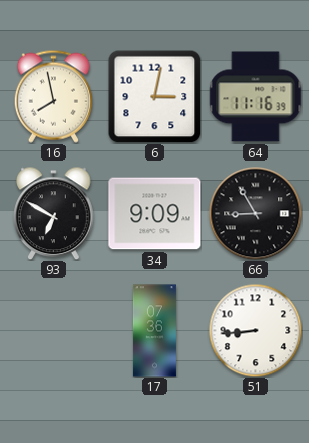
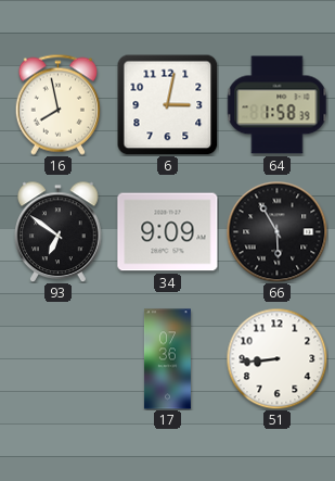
64: 11:16 -> 1:58
93: 6:50 -> 6:51
66: 8:55 -> 5:55
